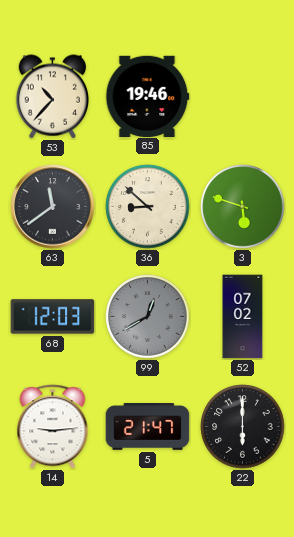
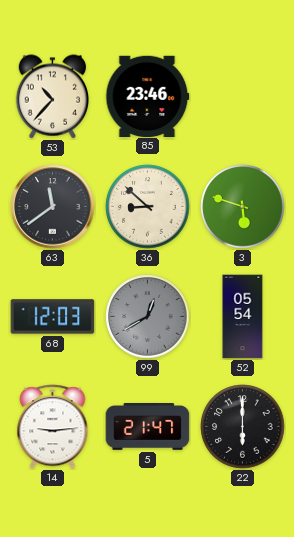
85: 19:46 -> 23:46
52: 07:02 -> 05:54
